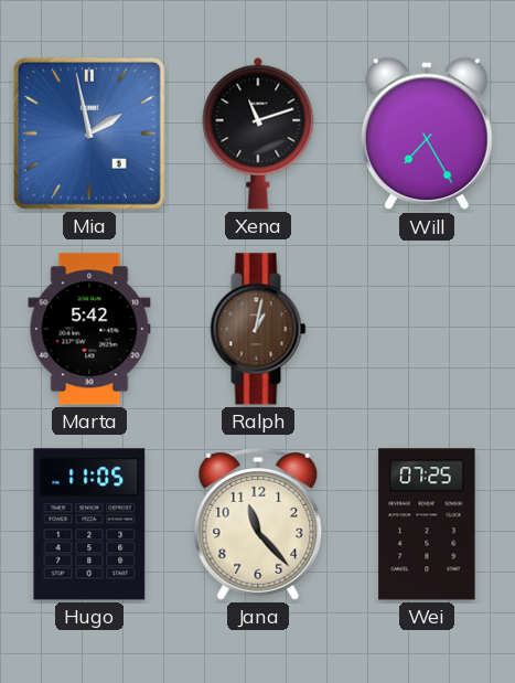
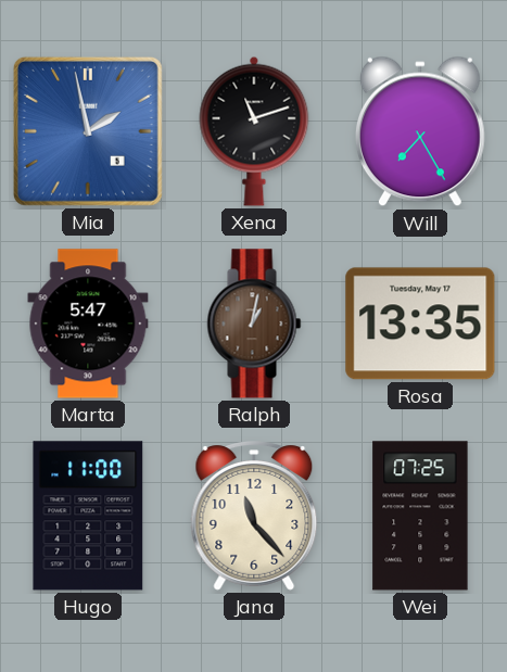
Marta: 5:42 -> 5:47
Rosa: none -> 13:35
Hugo: 11:05 -> 11:00
